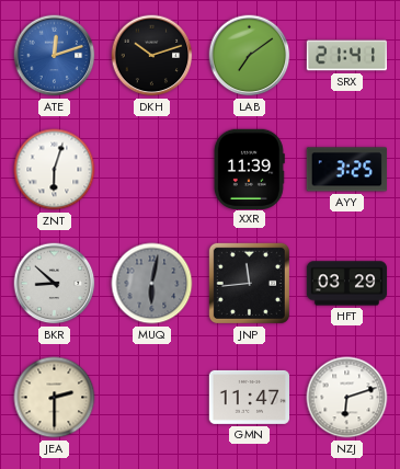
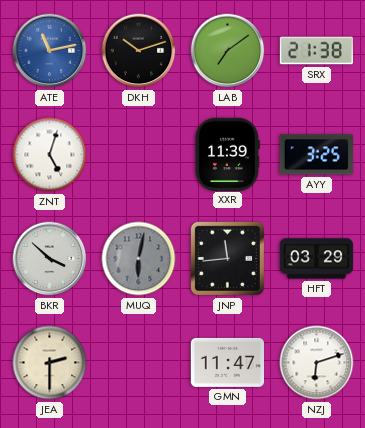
ATE: 12:12 -> 11:13
SRX: 21:41 -> 21:38
ZNT: 6:03 -> 5:03
BKR: 8:52 -> 3:52
